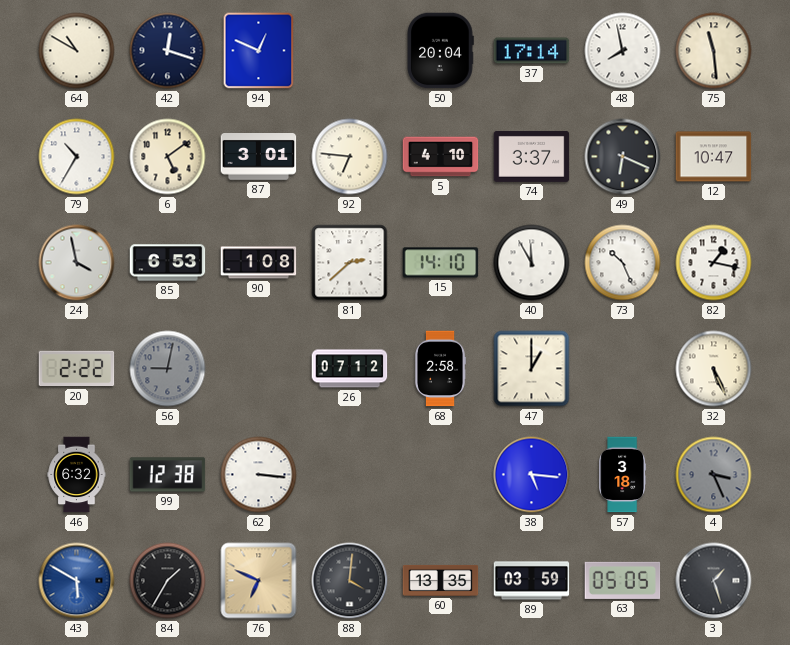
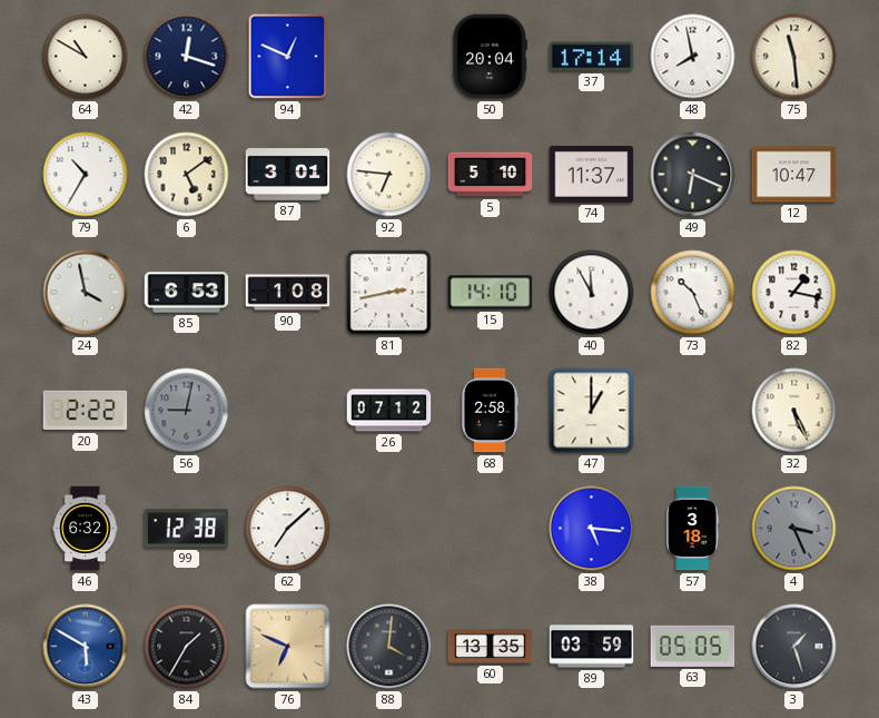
5: 4:10 -> 5:10
74: 3:37 -> 11:37
81: 2:38 -> 2:43
62: 3:16 -> 7:08
